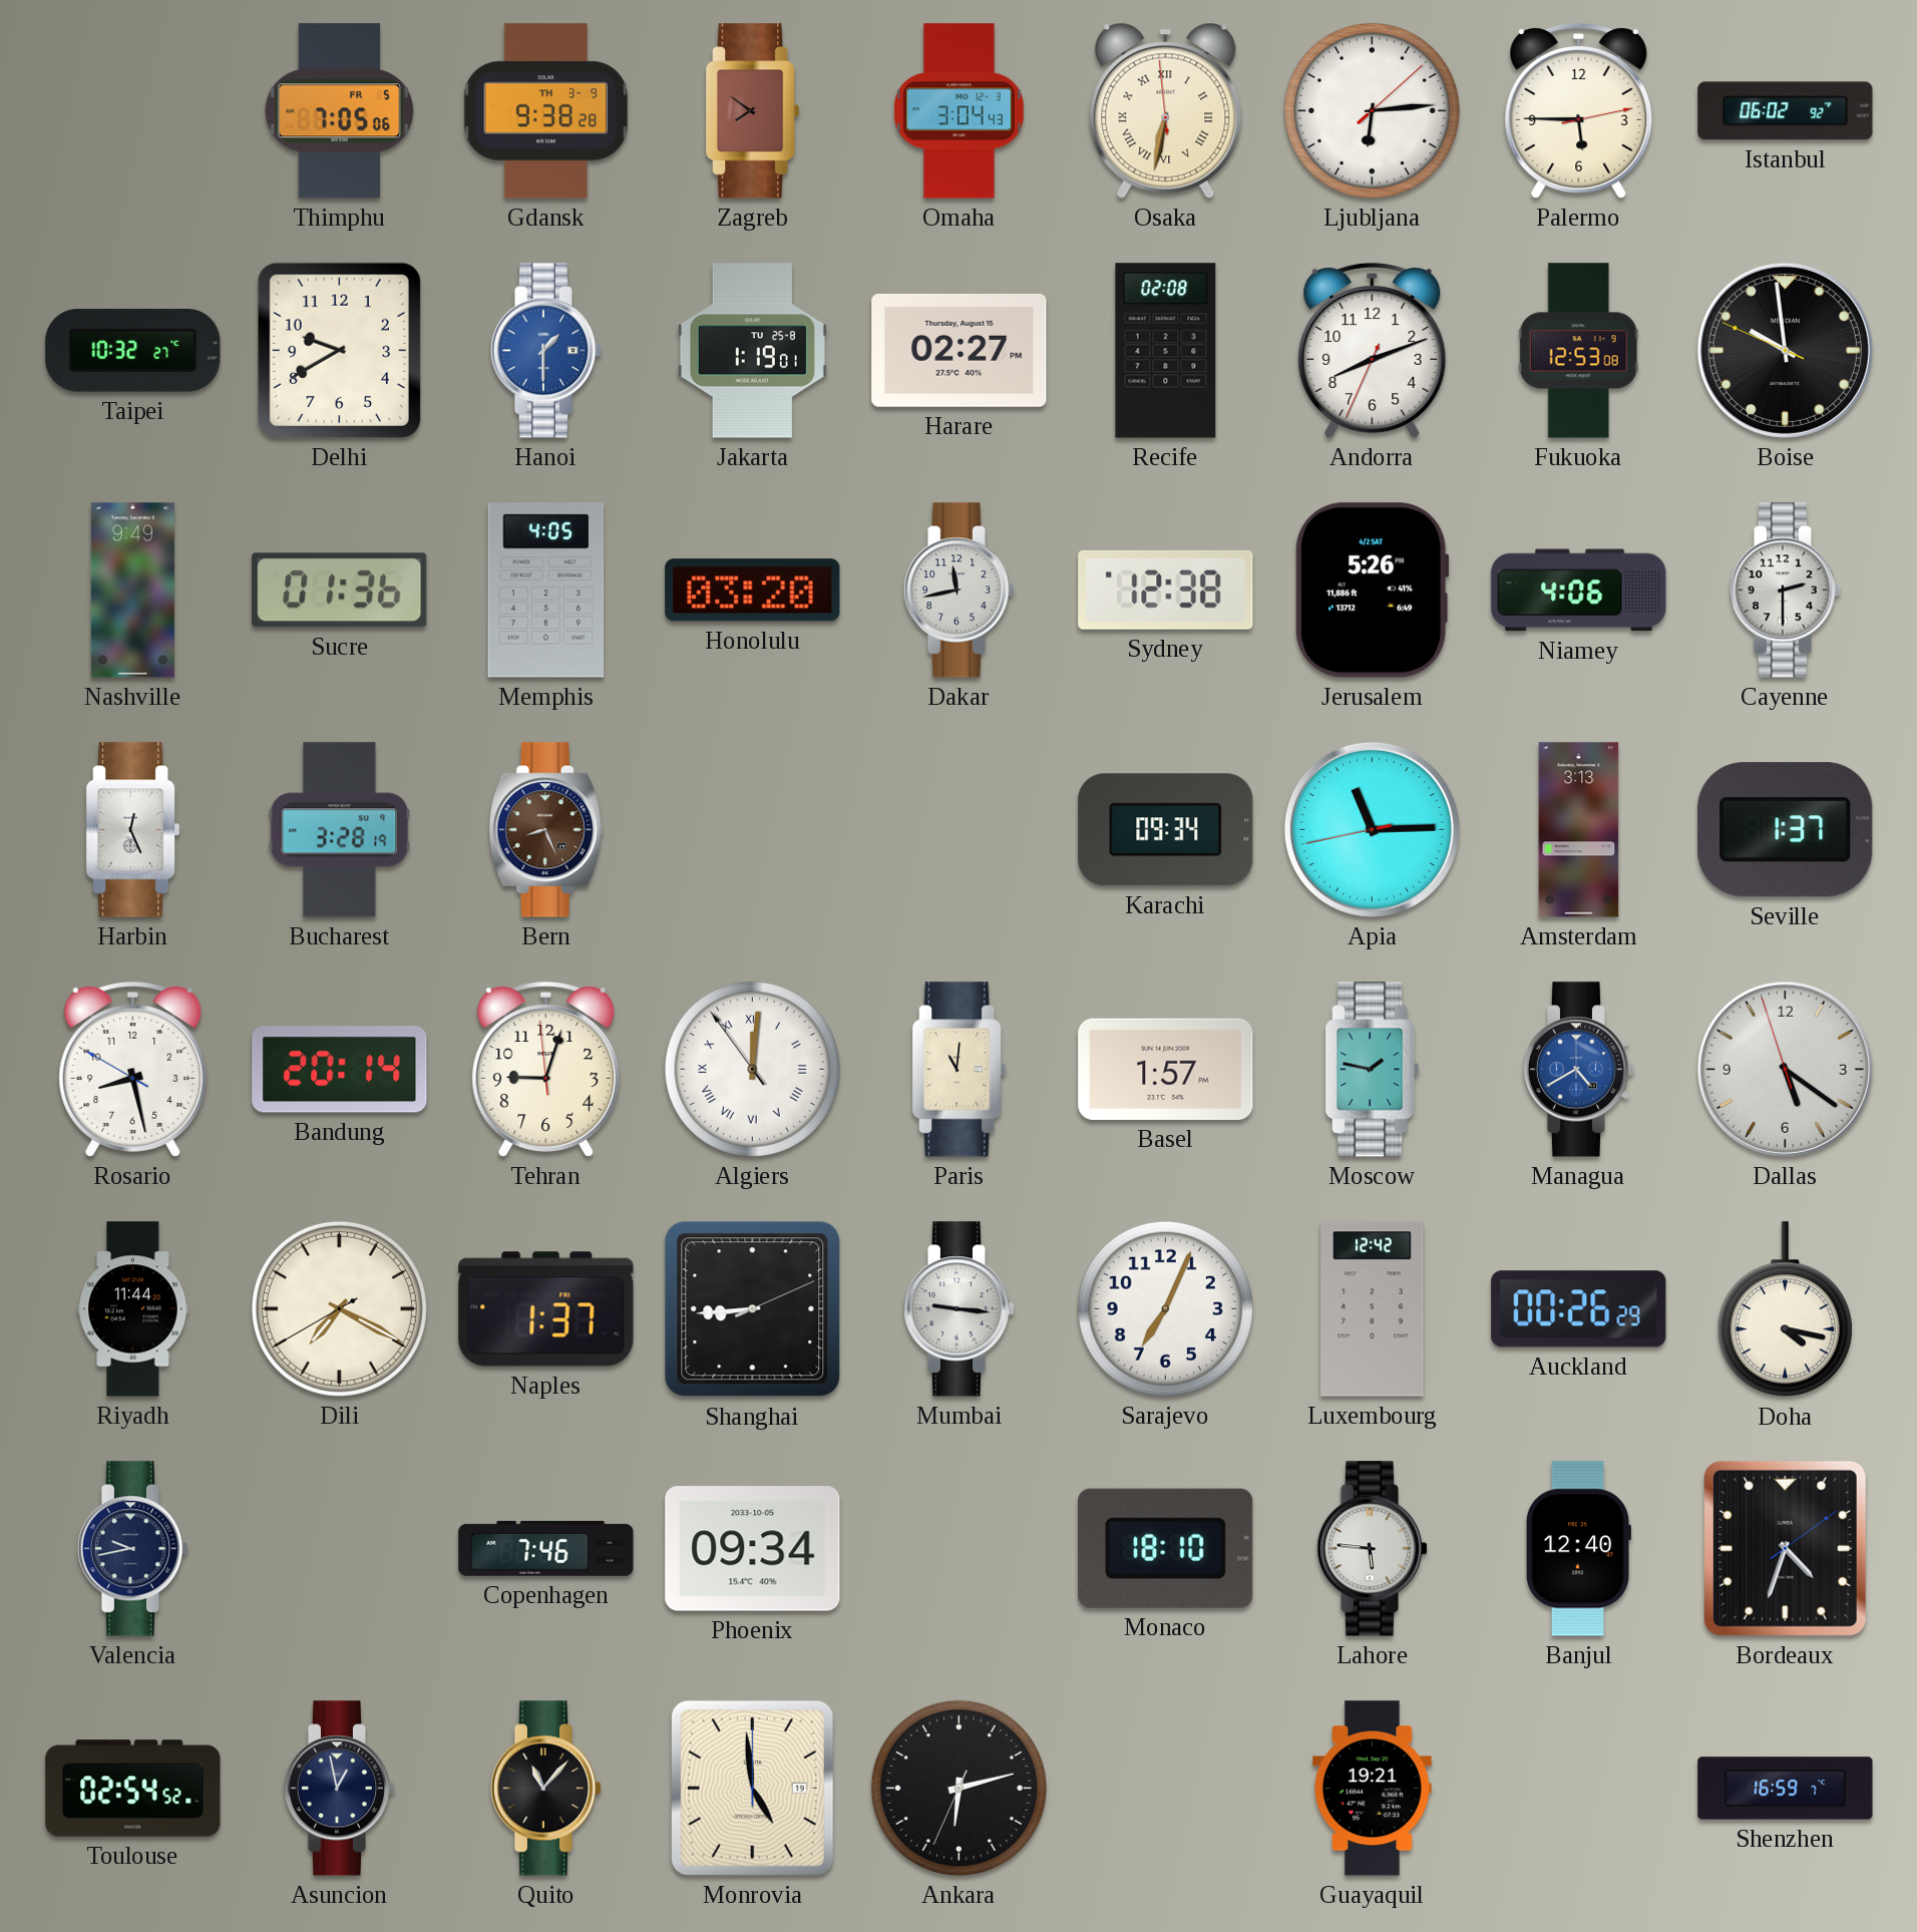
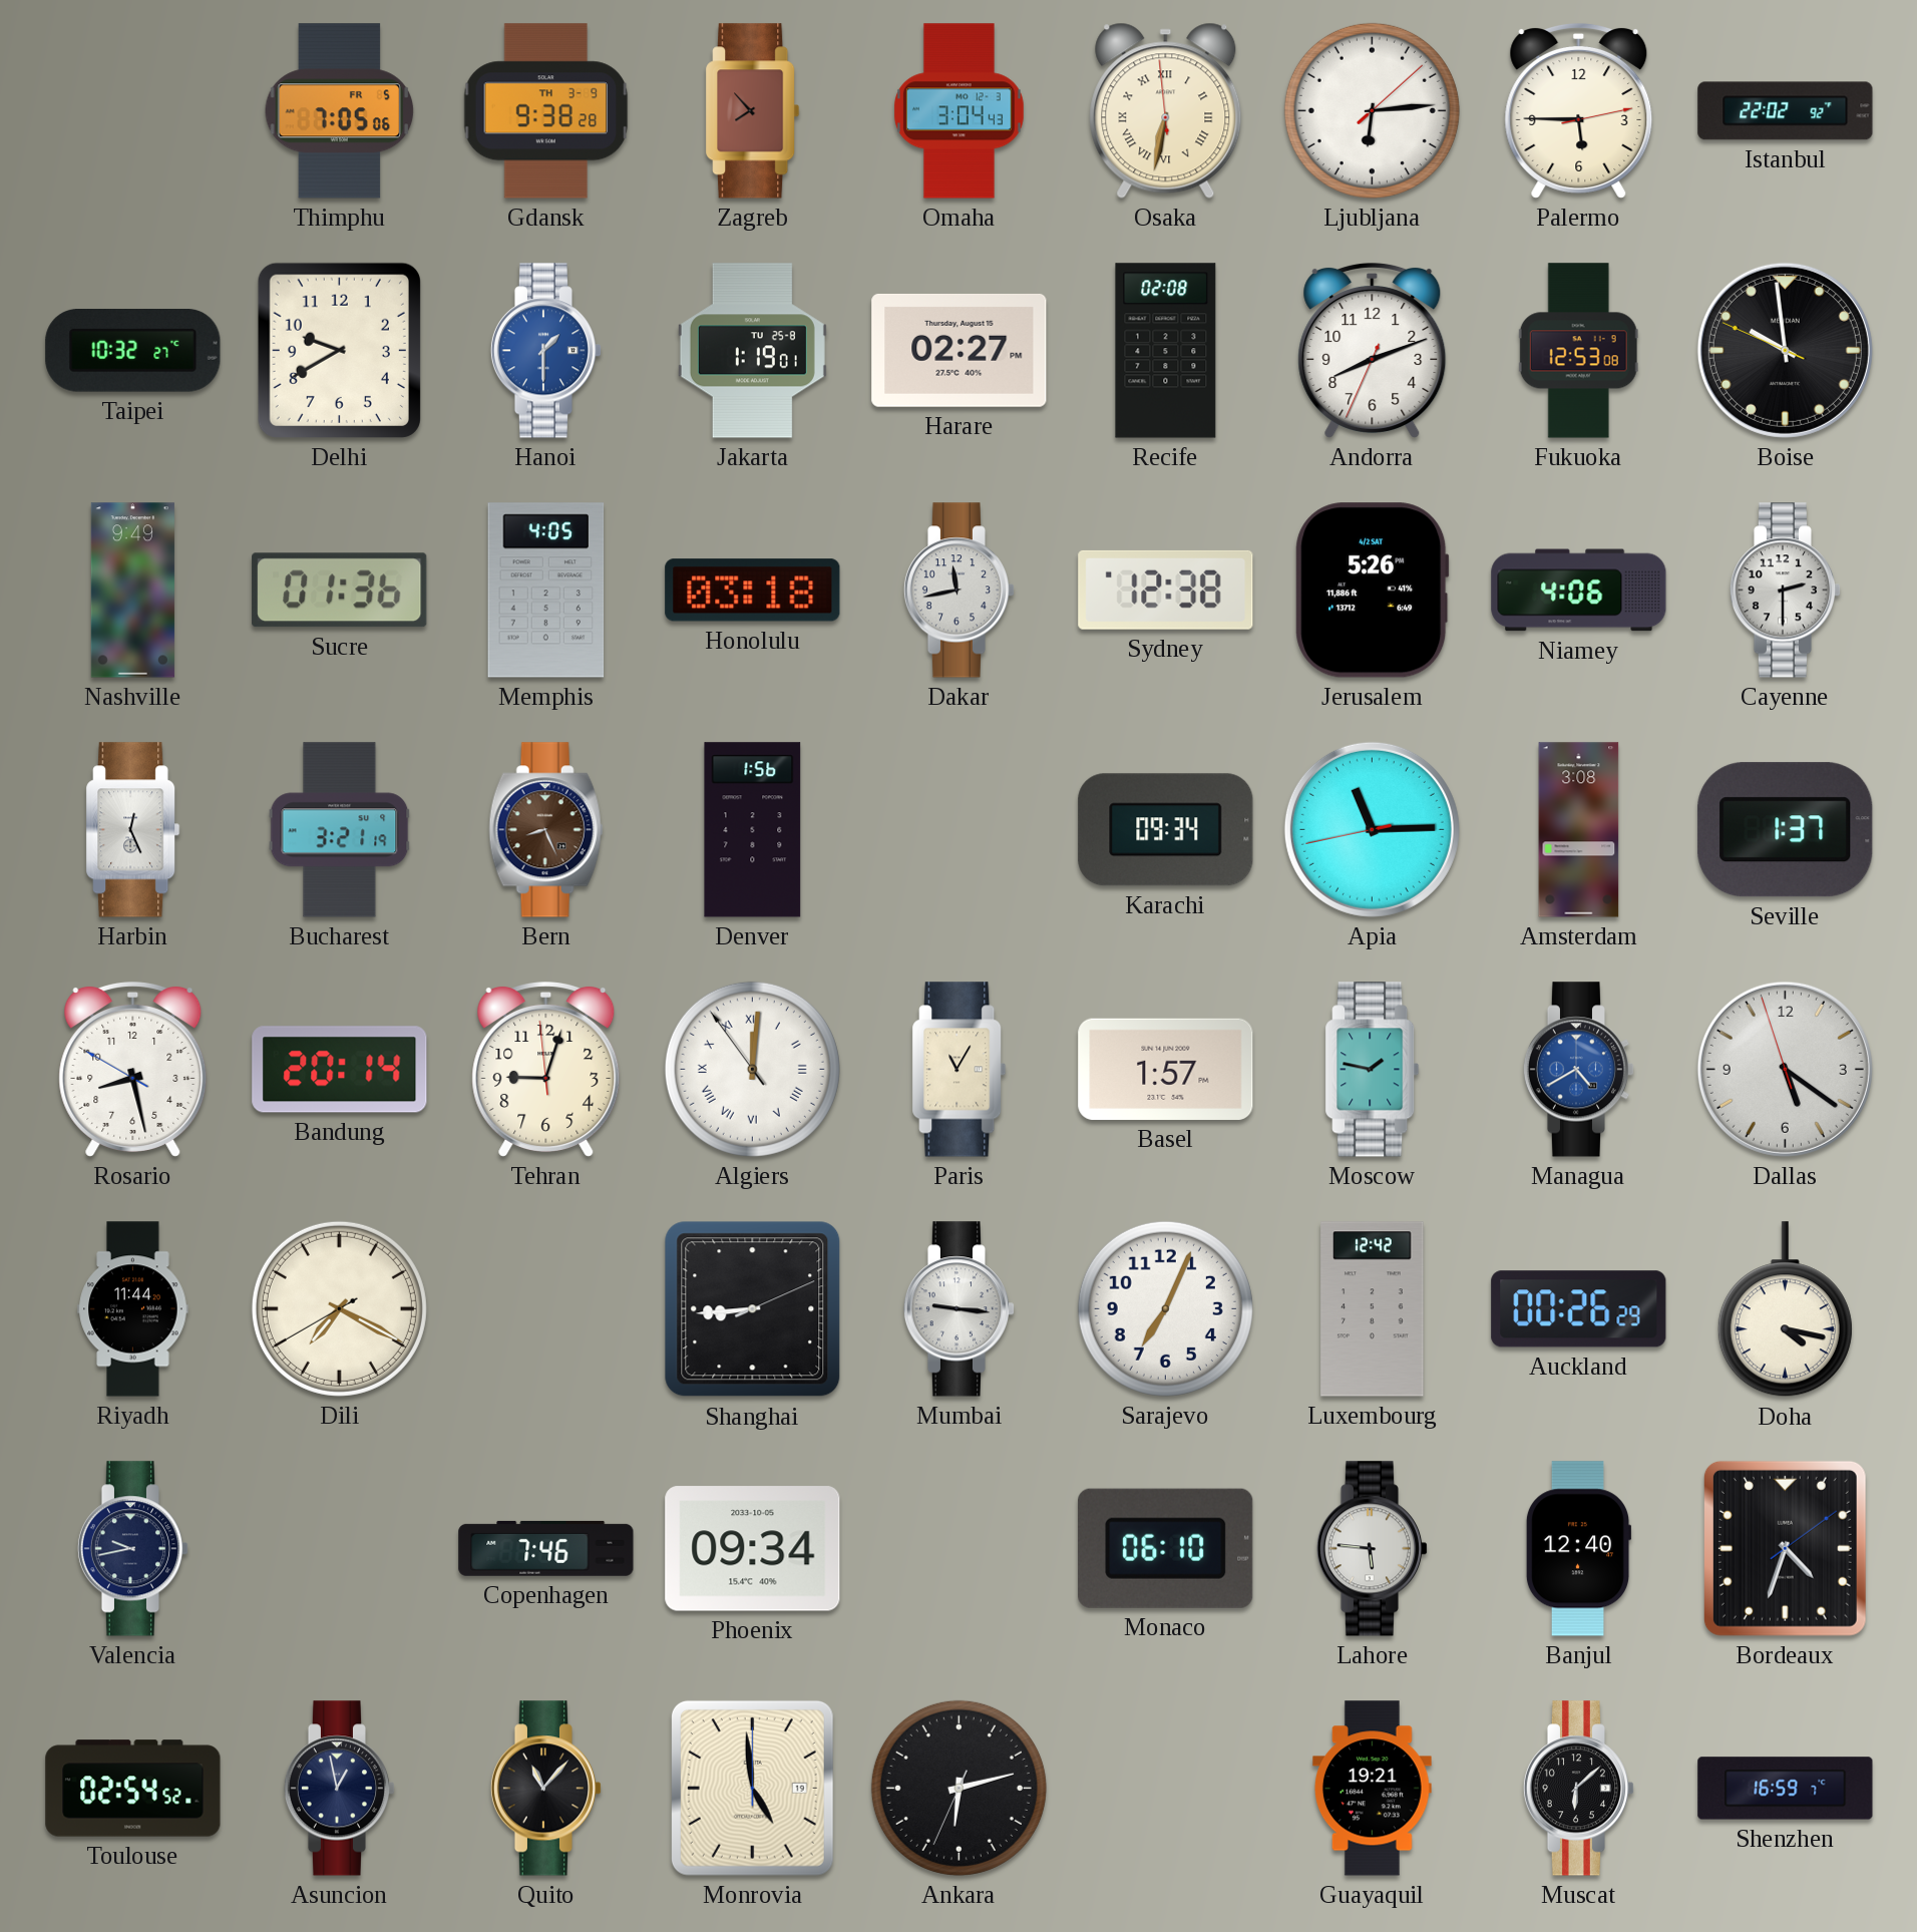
Zagreb: 7:51 -> 7:53
Istanbul: 06:02 -> 22:02
Honolulu: 03:20 -> 03:18
Bucharest: 3:28 -> 3:21
Denver: none -> 1:56
Amsterdam: 3:13 -> 3:08
Paris: 11:01 -> 11:05
Naples: 1:37 -> none
Monaco: 18:10 -> 06:10
Muscat: none -> 6:08
